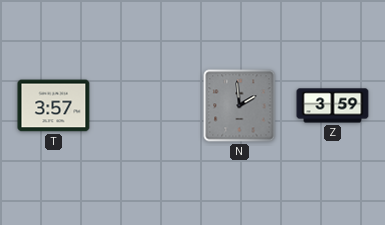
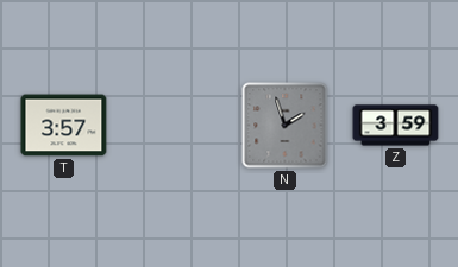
N: 1:59 -> 1:57
